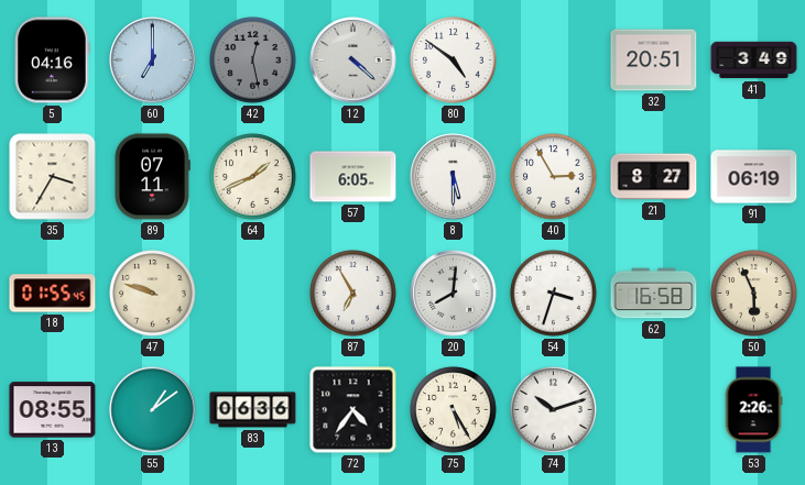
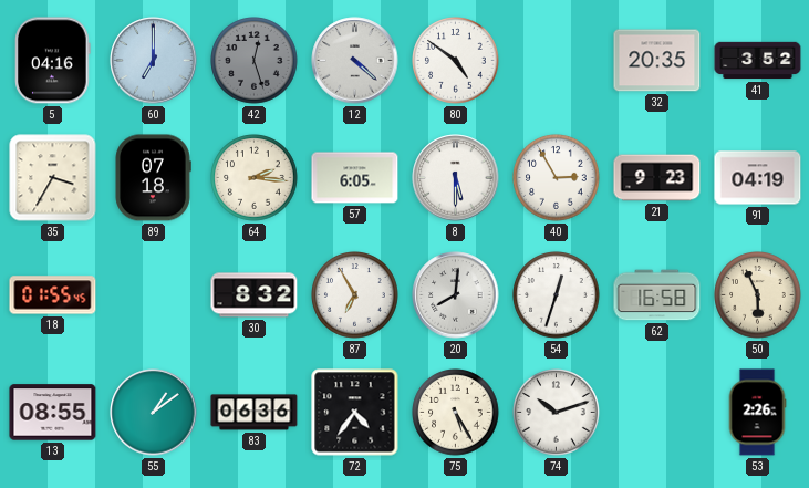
42: 12:28 -> 12:27
32: 20:51 -> 20:35
41: 3:49 -> 3:52
89: 07:11 -> 07:18
64: 1:41 -> 2:16
21: 8:27 -> 9:23
91: 06:19 -> 04:19
47: 9:48 -> none
30: none -> 8:32
54: 3:33 -> 12:33
